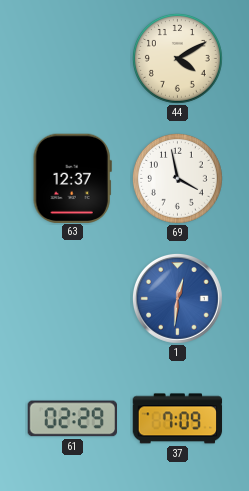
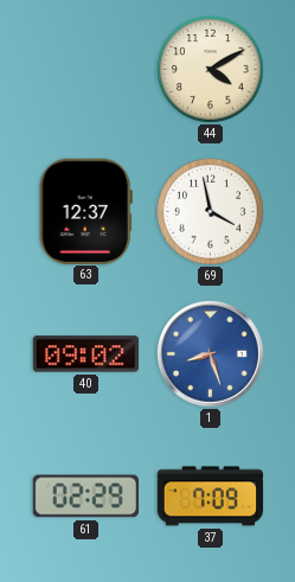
40: none -> 09:02
1: 12:31 -> 8:27
